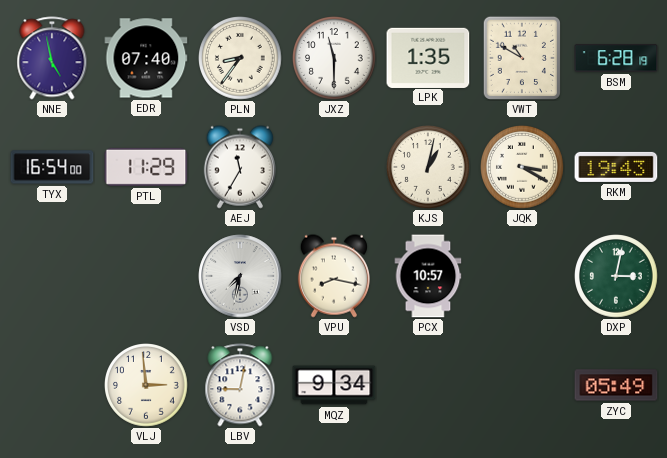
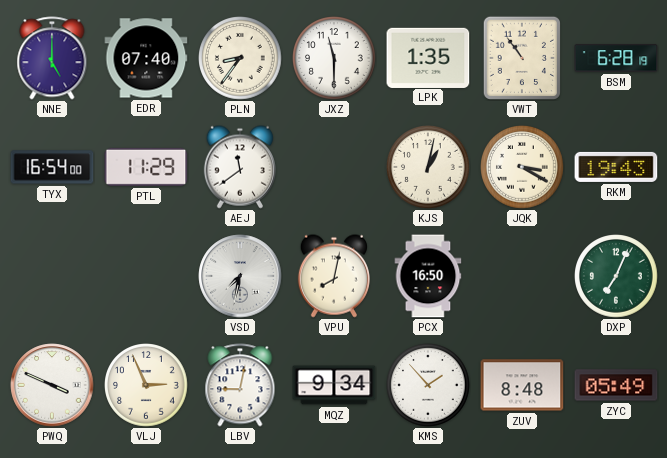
NNE: 4:58 -> 5:00
VWT: 10:50 -> 10:54
AEJ: 11:35 -> 11:39
VPU: 8:17 -> 8:02
PCX: 10:57 -> 16:50
DXP: 3:02 -> 7:04
PWQ: none -> 3:49
VLJ: 2:59 -> 2:56
KMS: none -> 1:53
ZUV: none -> 8:48
